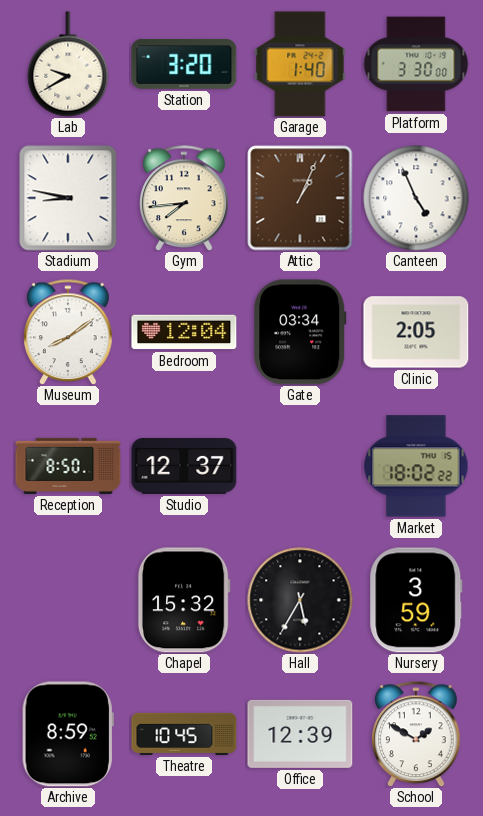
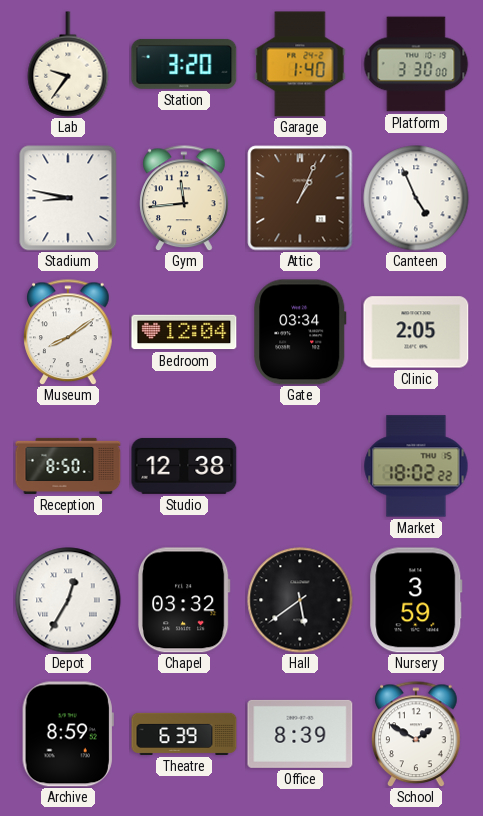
Lab: 9:40 -> 9:36
Gym: 7:44 -> 11:44
Studio: 12:37 -> 12:38
Depot: none -> 12:35
Chapel: 15:32 -> 03:32
Hall: 5:35 -> 5:39
Theatre: 10:45 -> 6:39
Office: 12:39 -> 8:39
